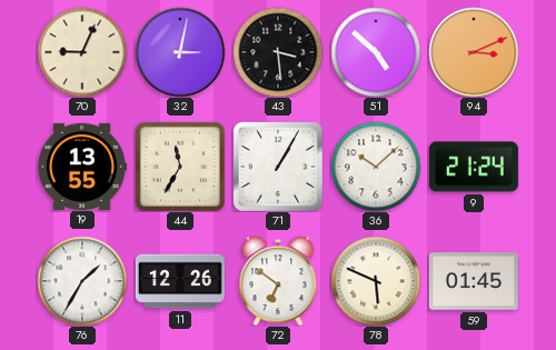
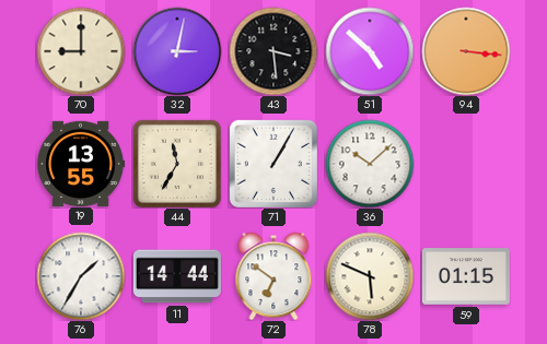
70: 9:04 -> 9:00
94: 3:11 -> 3:16
9: 21:24 -> none
11: 12:26 -> 14:44
59: 01:45 -> 01:15
